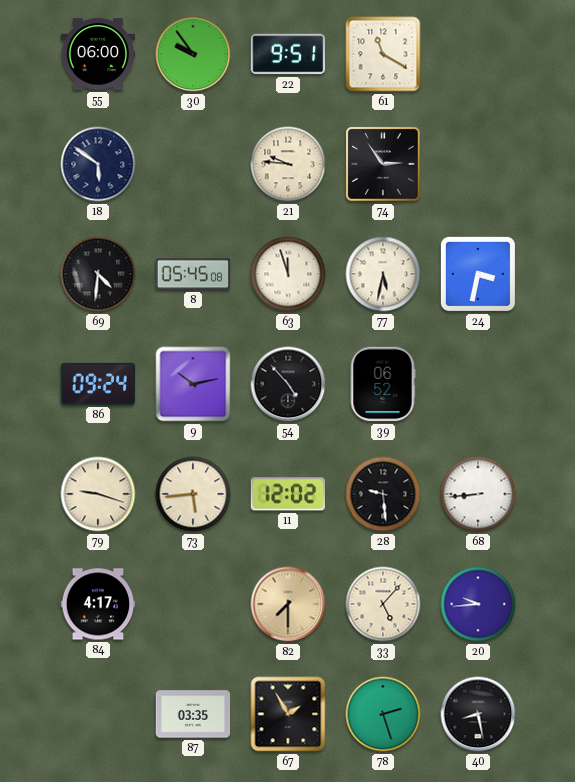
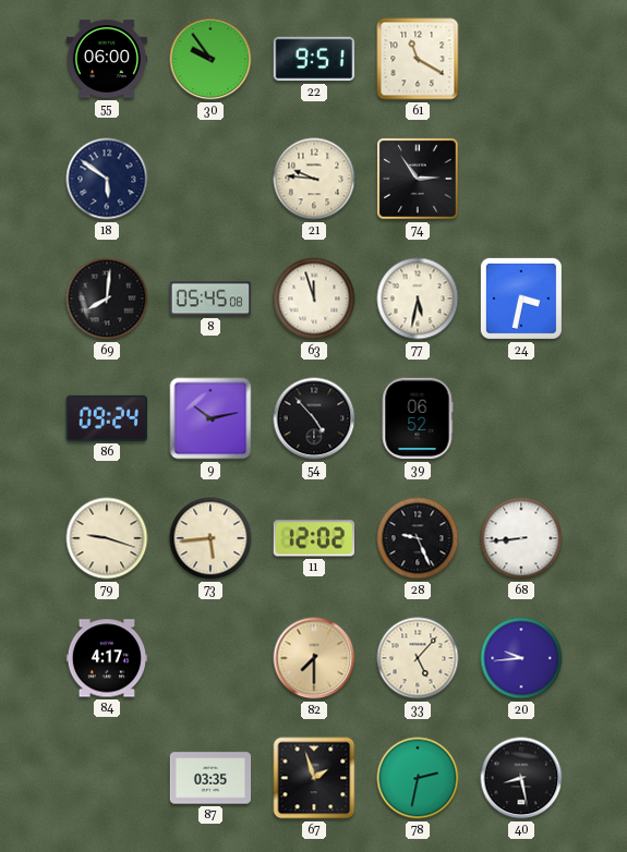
69: 4:31 -> 8:01
28: 9:29 -> 9:26
67: 1:55 -> 1:57
78: 2:27 -> 2:32
